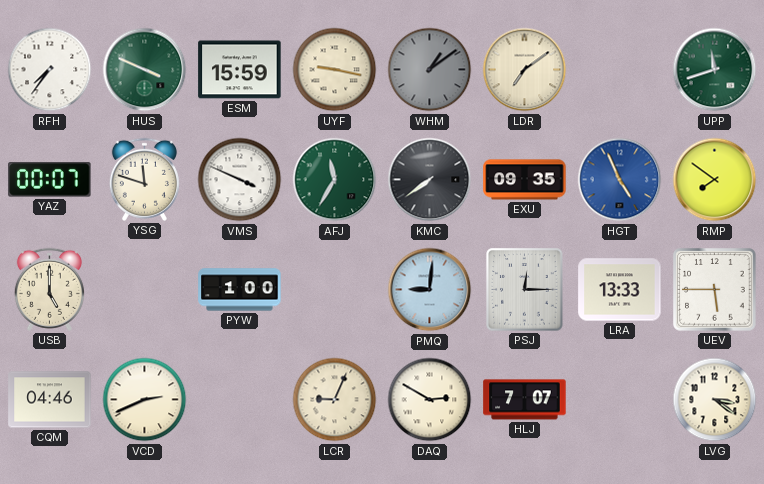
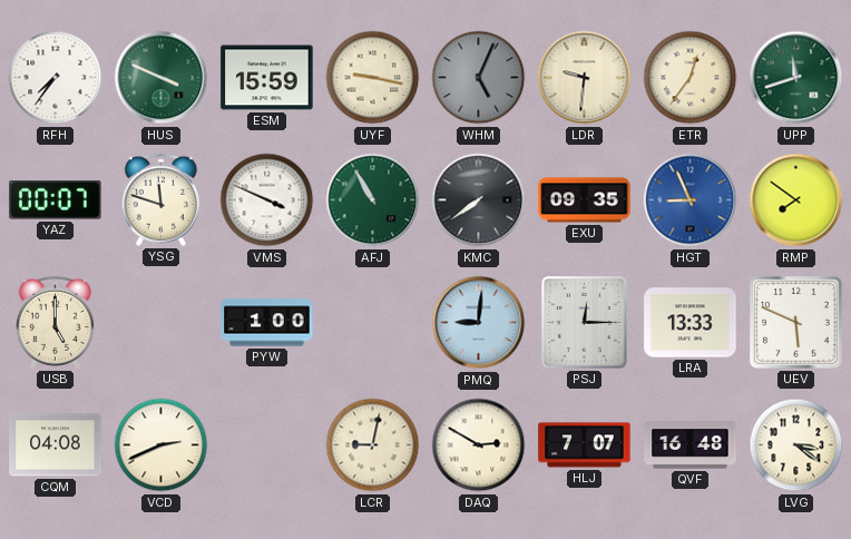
WHM: 1:09 -> 5:04
LDR: 7:09 -> 9:31
ETR: none -> 12:36
AFJ: 11:35 -> 10:55
HGT: 4:56 -> 8:56
UEV: 5:45 -> 5:49
CQM: 04:46 -> 04:08
LCR: 9:04 -> 9:02
QVF: none -> 16:48
